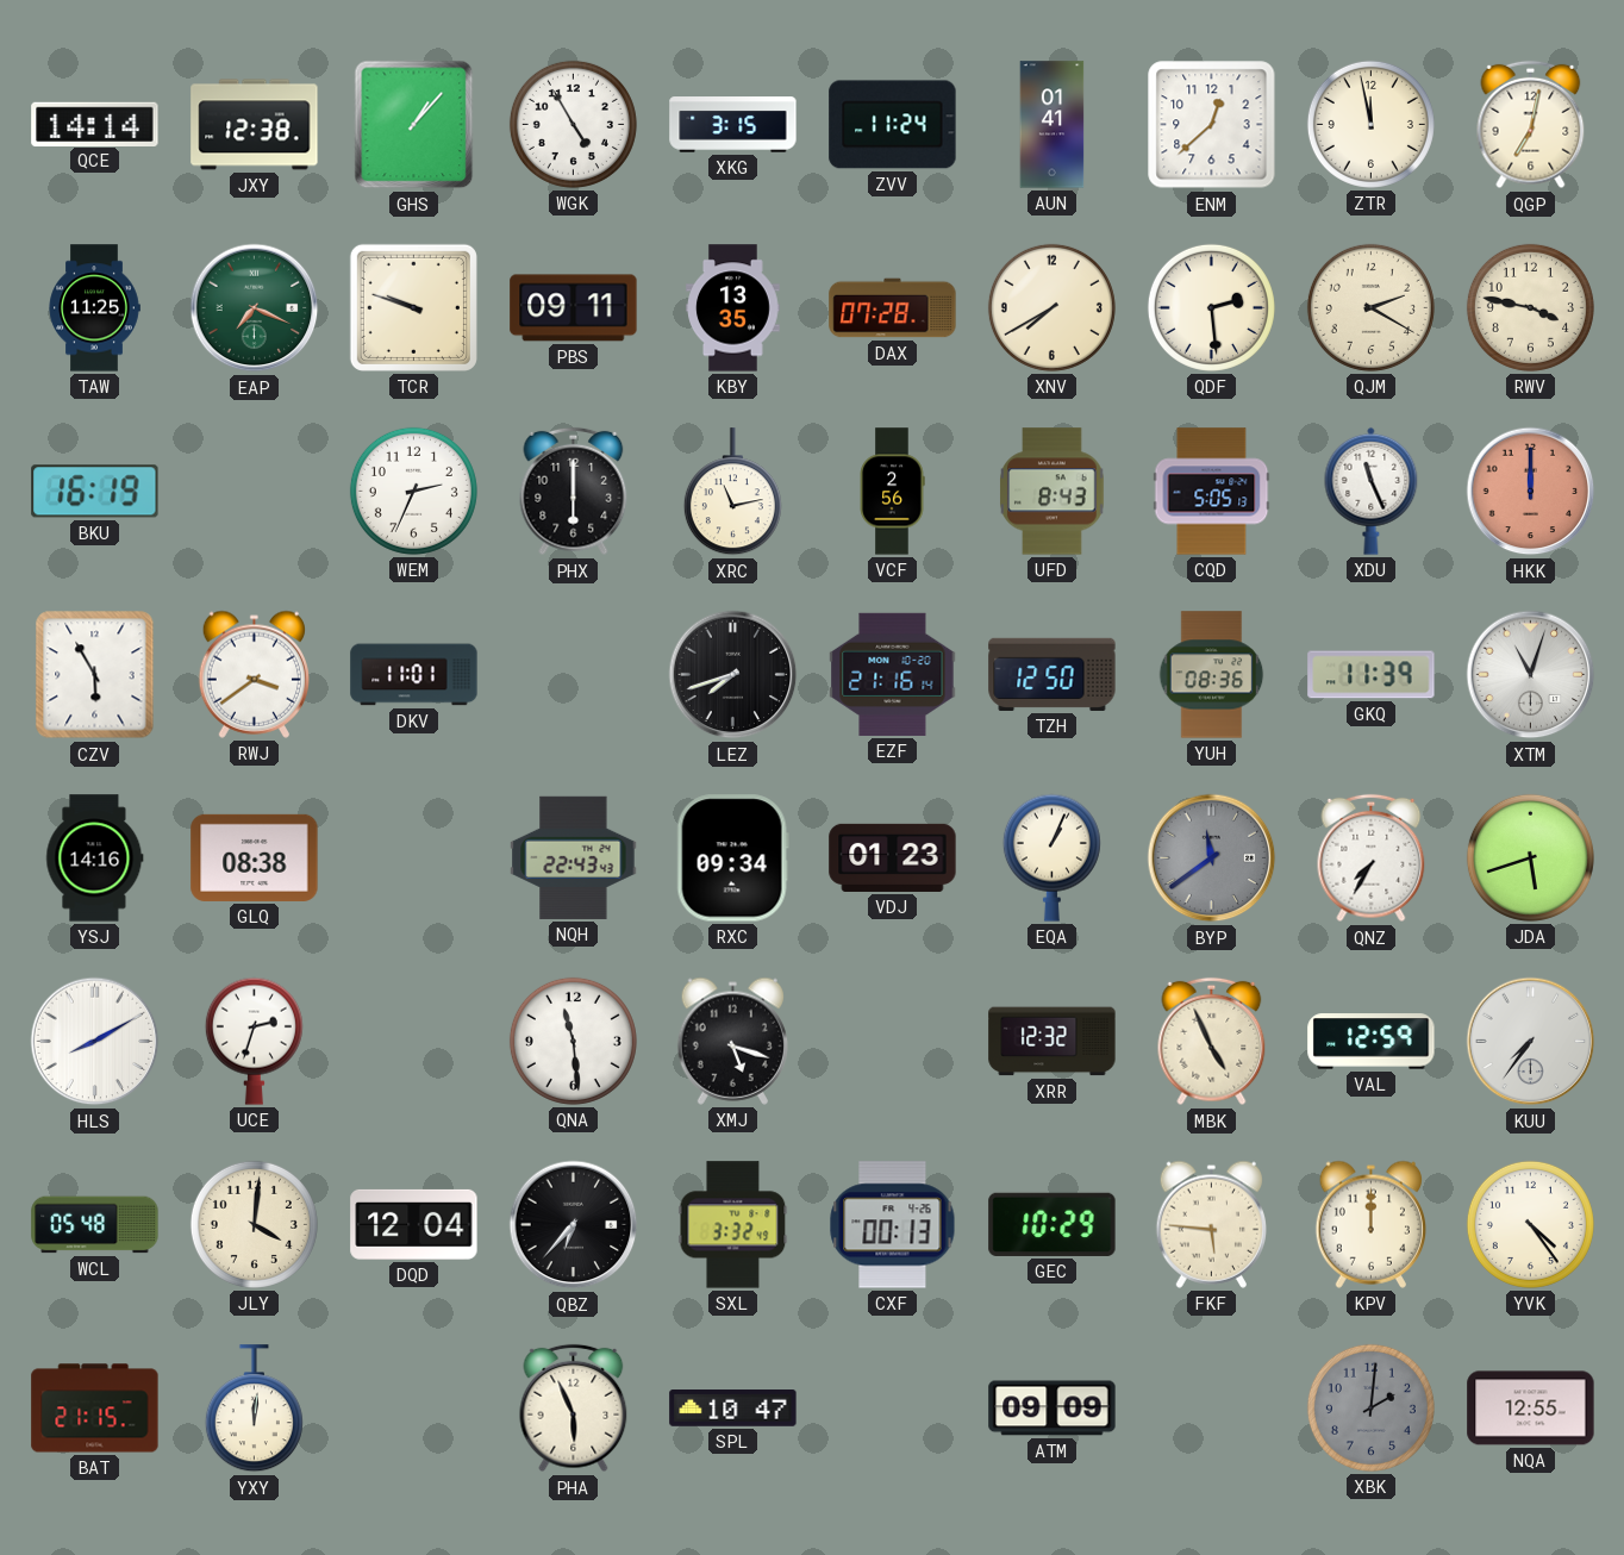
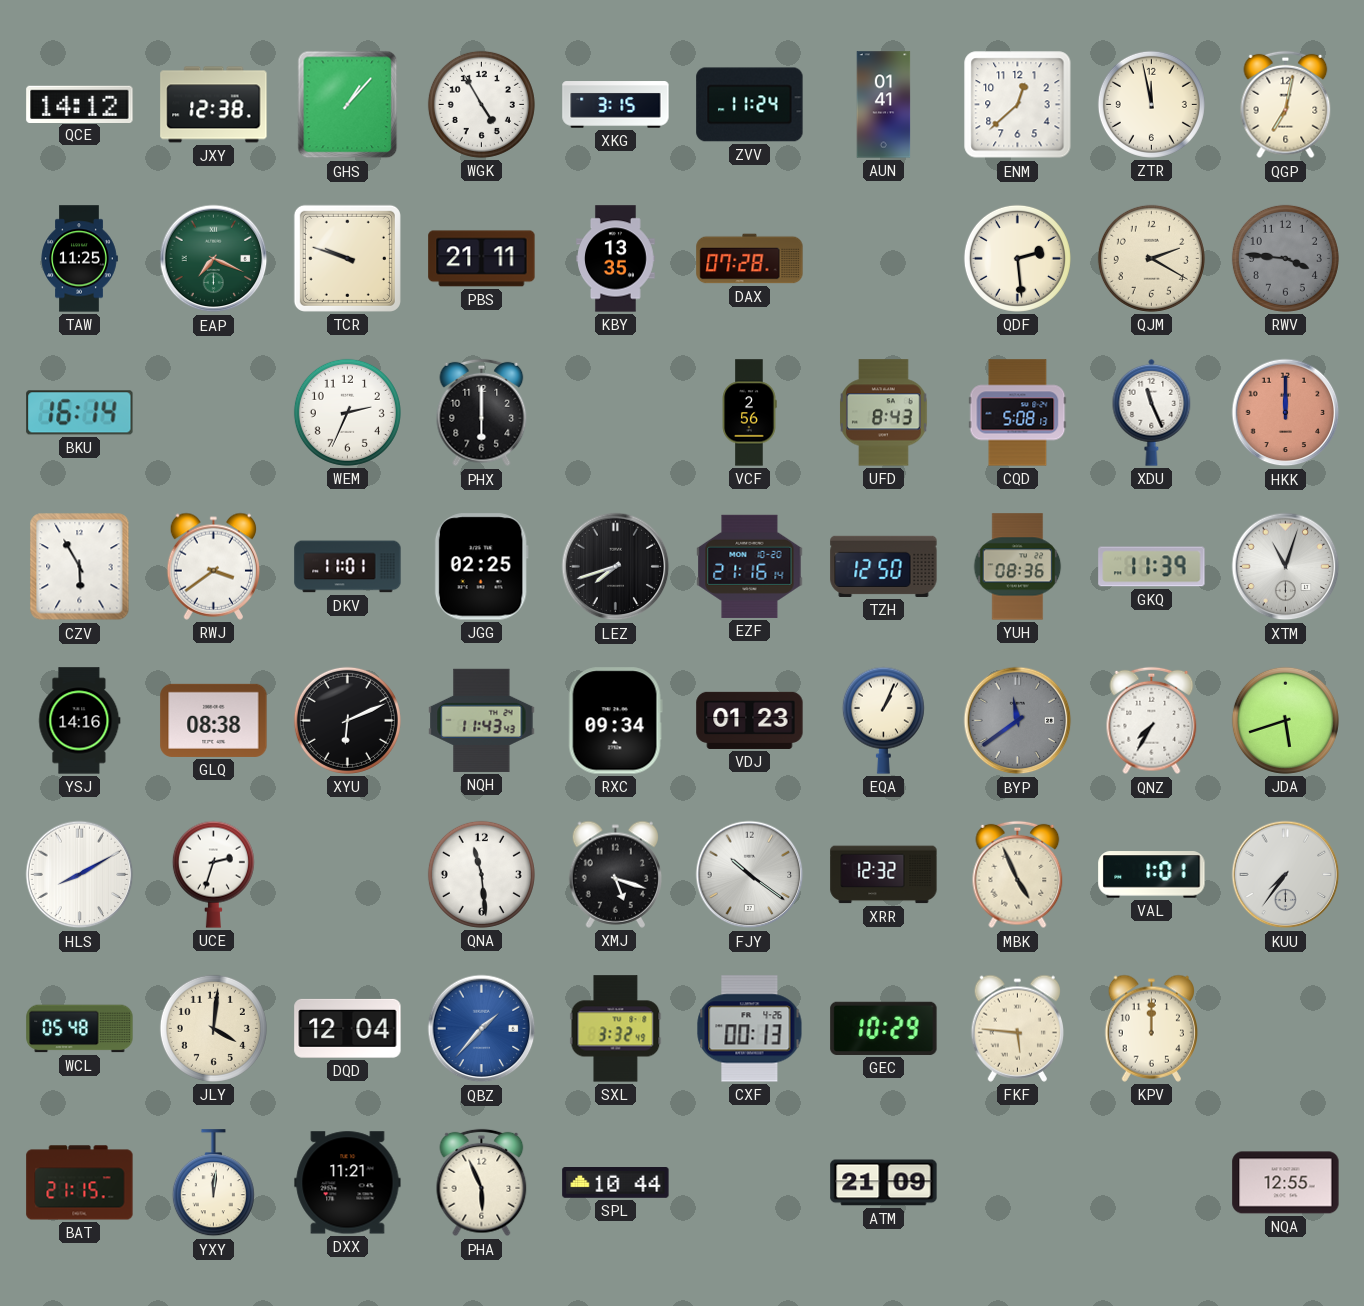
QCE: 14:14 -> 14:12
PBS: 09:11 -> 21:11
XNV: 7:40 -> none
RWV: 3:47 -> 3:46
RWV dial: cream -> grey
BKU: 16:19 -> 16:14
XRC: 11:13 -> none
CQD: 5:05 -> 5:08
JGG: none -> 02:25
XYU: none -> 6:11
NQH: 22:43 -> 11:43
FJY: none -> 10:21
VAL: 12:59 -> 1:01
QBZ: 6:37 -> 1:37
QBZ dial: black -> blue
YVK: 4:24 -> none
DXX: none -> 11:21
SPL: 10:47 -> 10:44
ATM: 09:09 -> 21:09
XBK: 2:01 -> none
